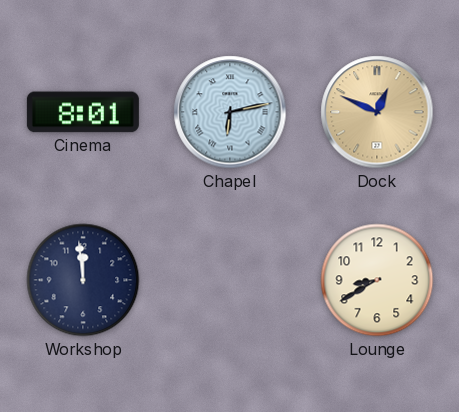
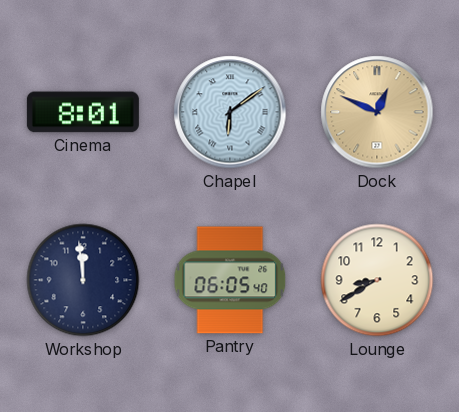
Chapel: 6:13 -> 6:09
Pantry: none -> 06:05
